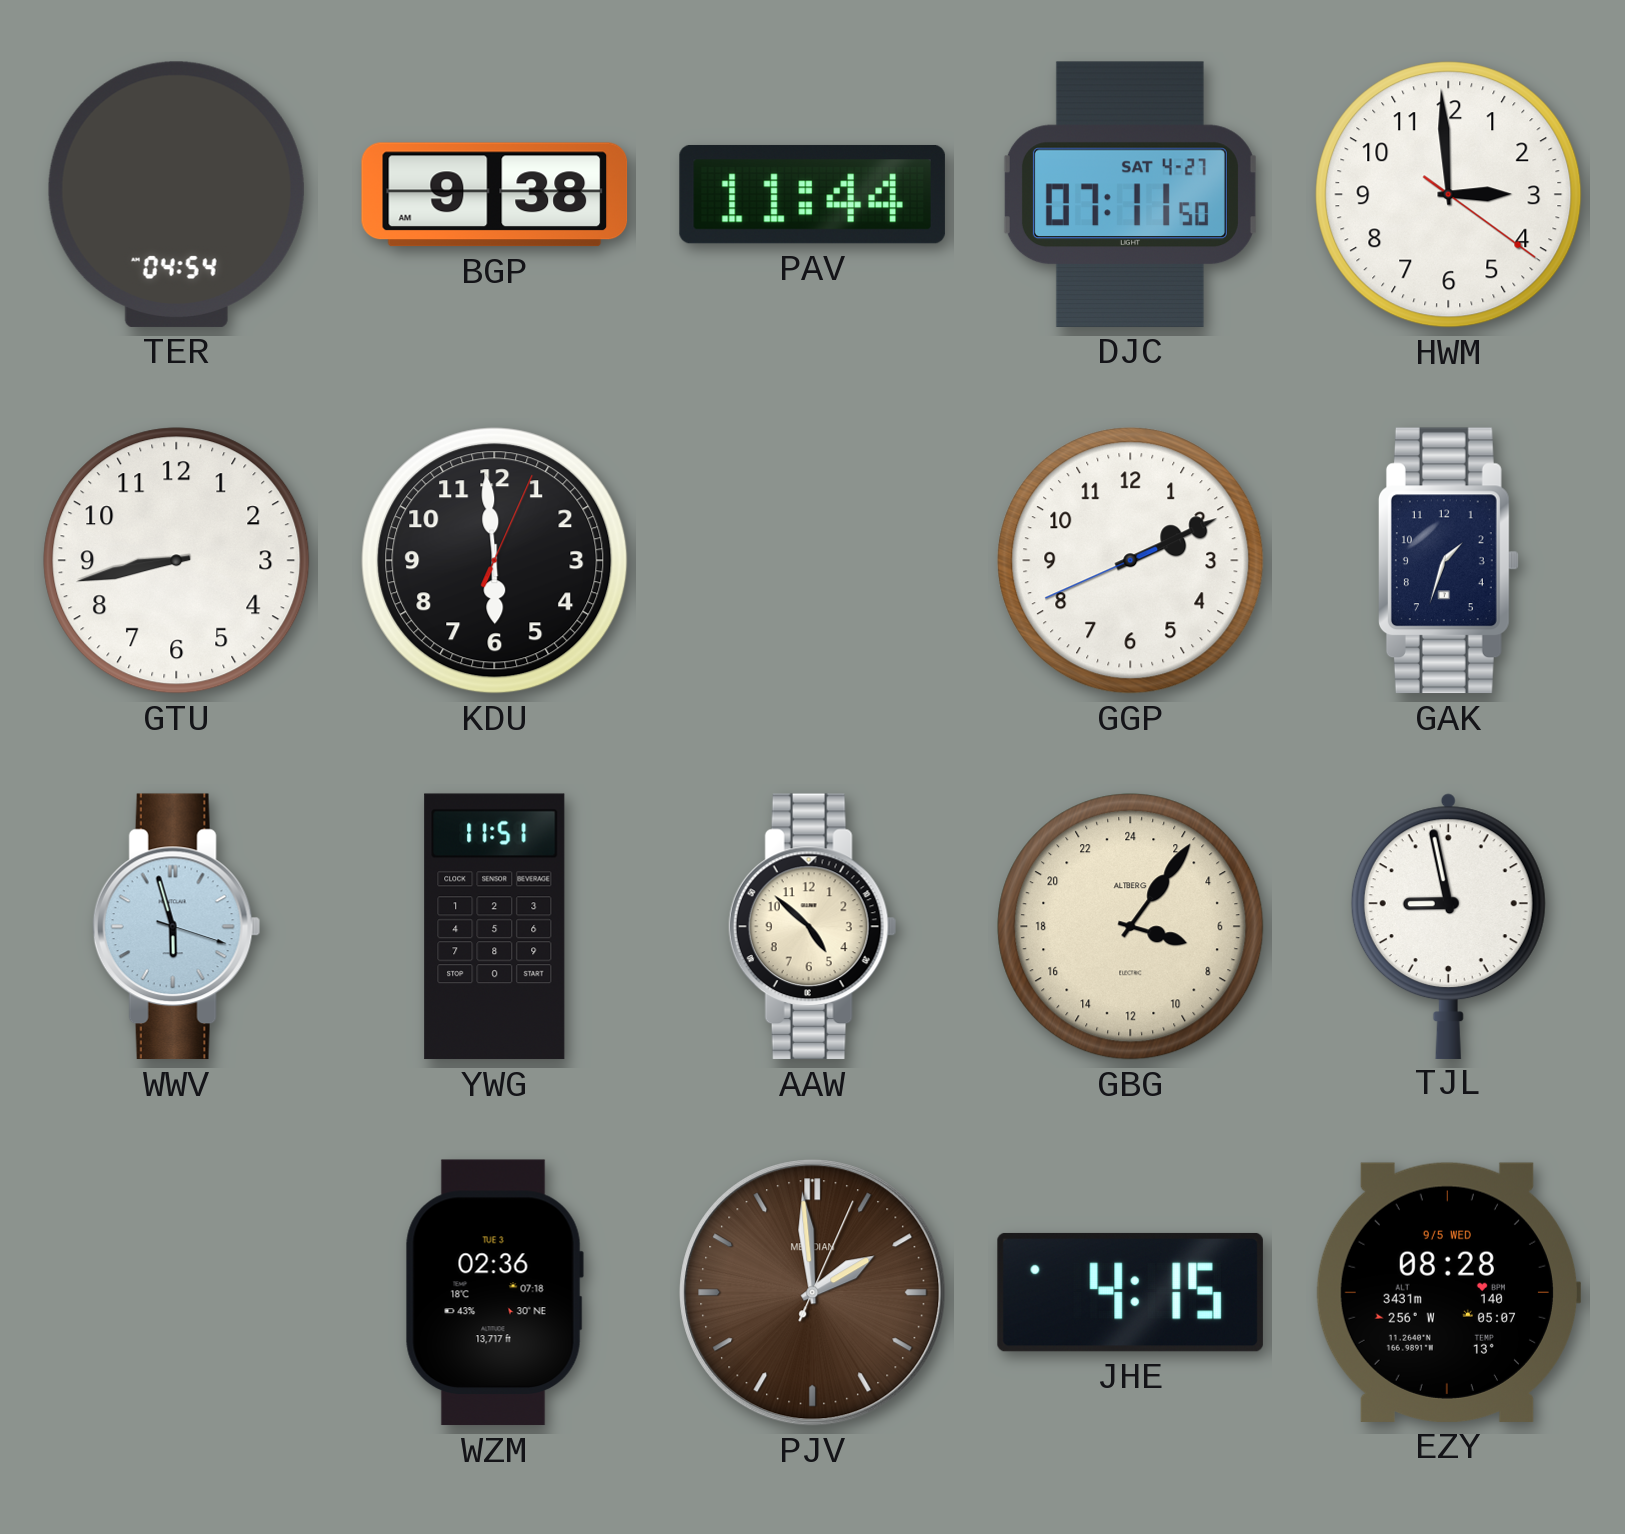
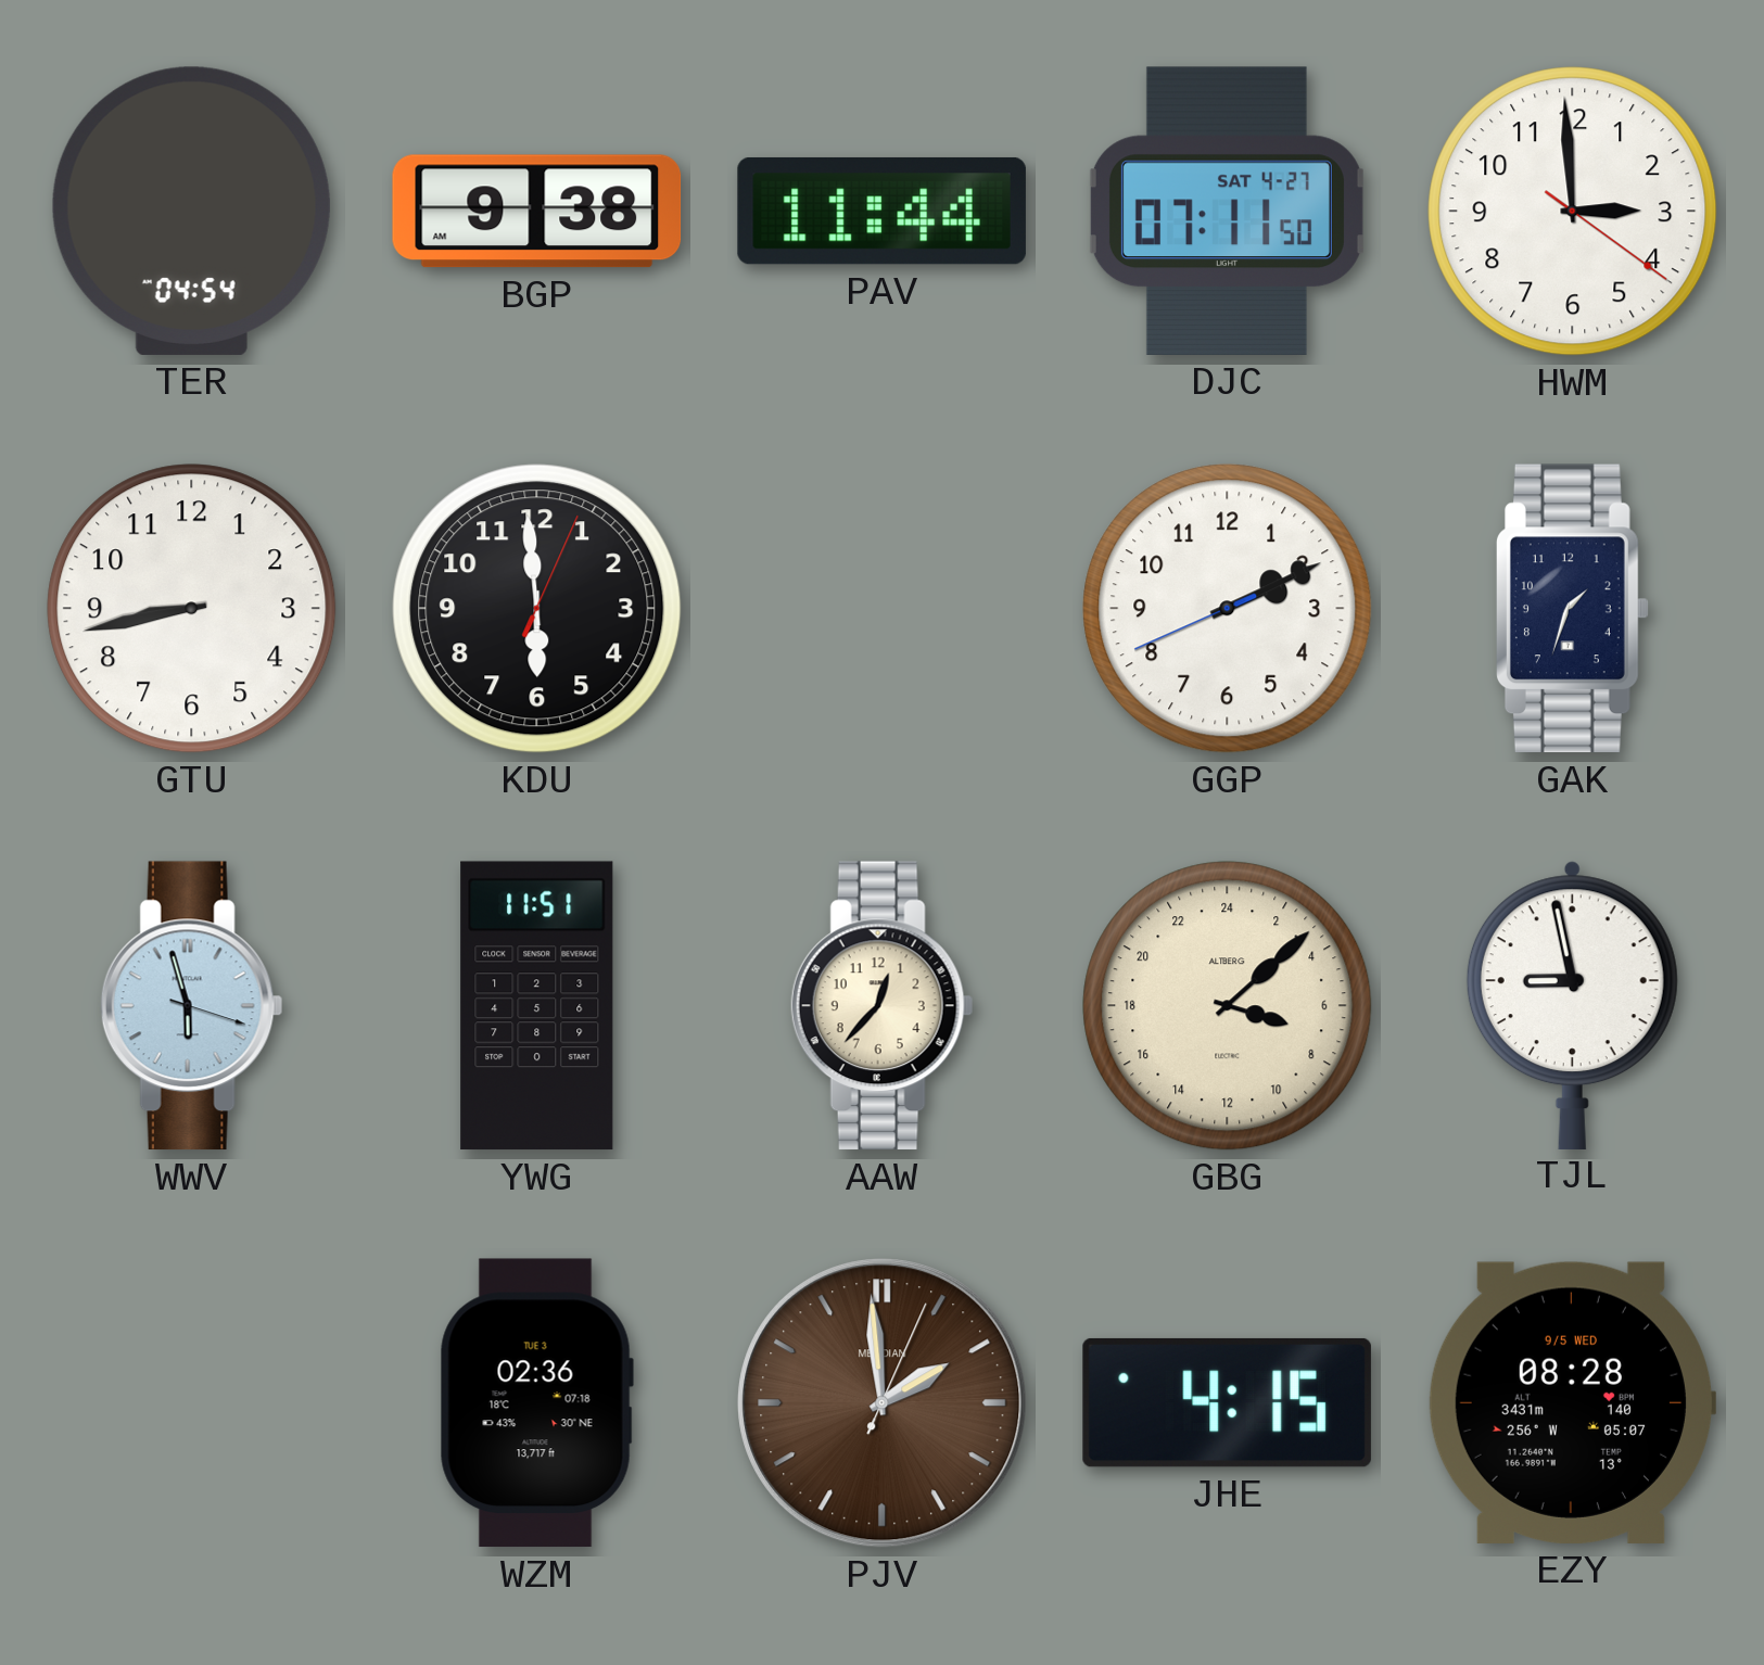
AAW: 4:52 -> 12:37
GBG: 7:06 -> 7:08
